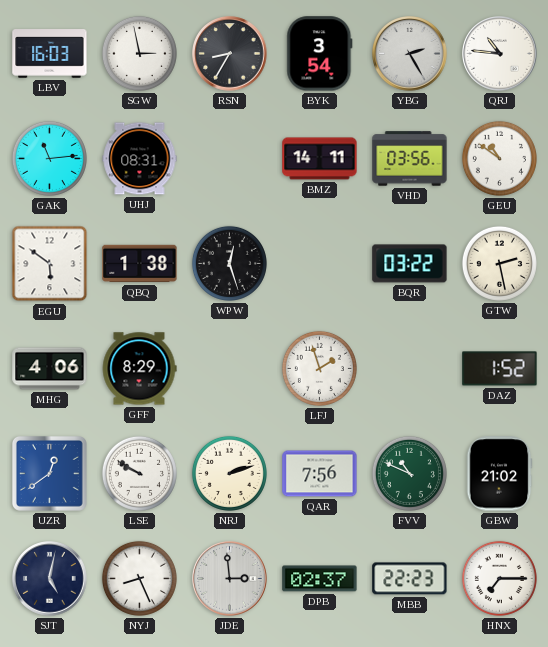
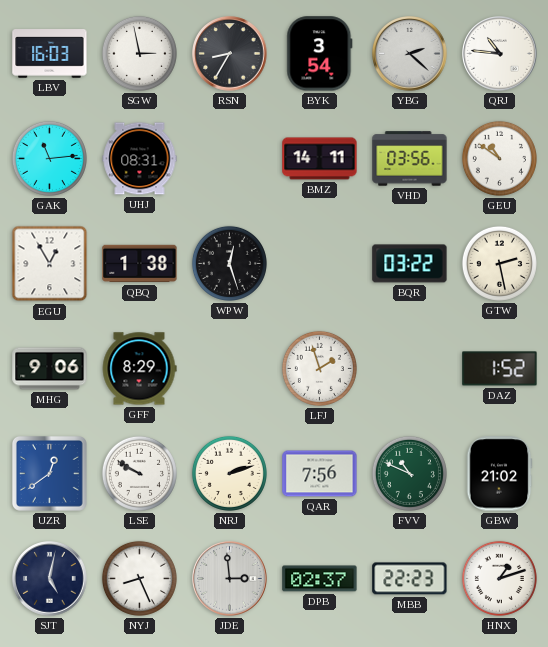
YBG: 2:25 -> 2:22
EGU: 5:51 -> 12:55
MHG: 4:06 -> 9:06
HNX: 7:15 -> 1:12
